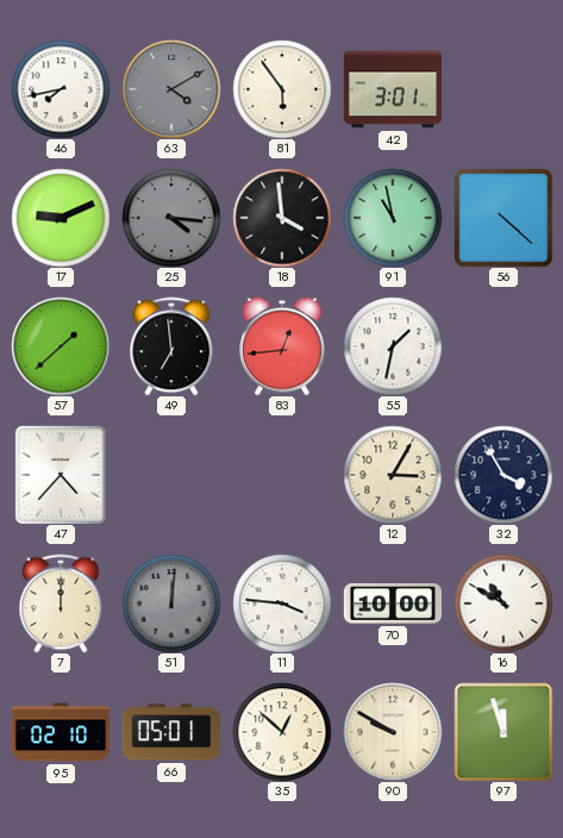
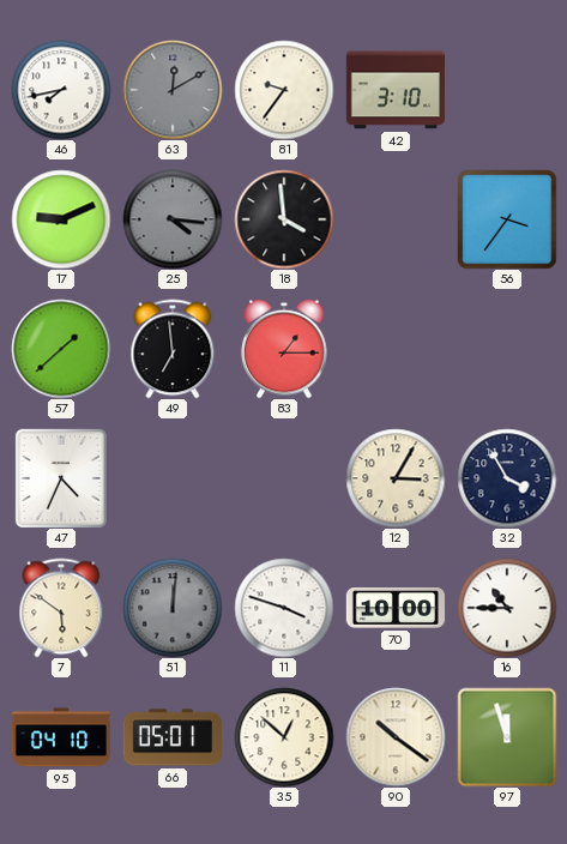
63: 4:10 -> 12:10
81: 5:54 -> 9:36
42: 3:01 -> 3:10
91: 10:58 -> none
56: 4:22 -> 3:36
83: 12:44 -> 1:15
55: 1:32 -> none
47: 4:37 -> 4:34
7: 12:00 -> 5:51
11: 3:46 -> 3:48
16: 10:50 -> 10:45
95: 02:10 -> 04:10
90: 9:50 -> 10:21
